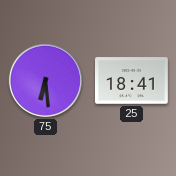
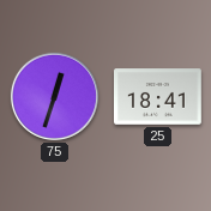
75: 6:29 -> 12:33
